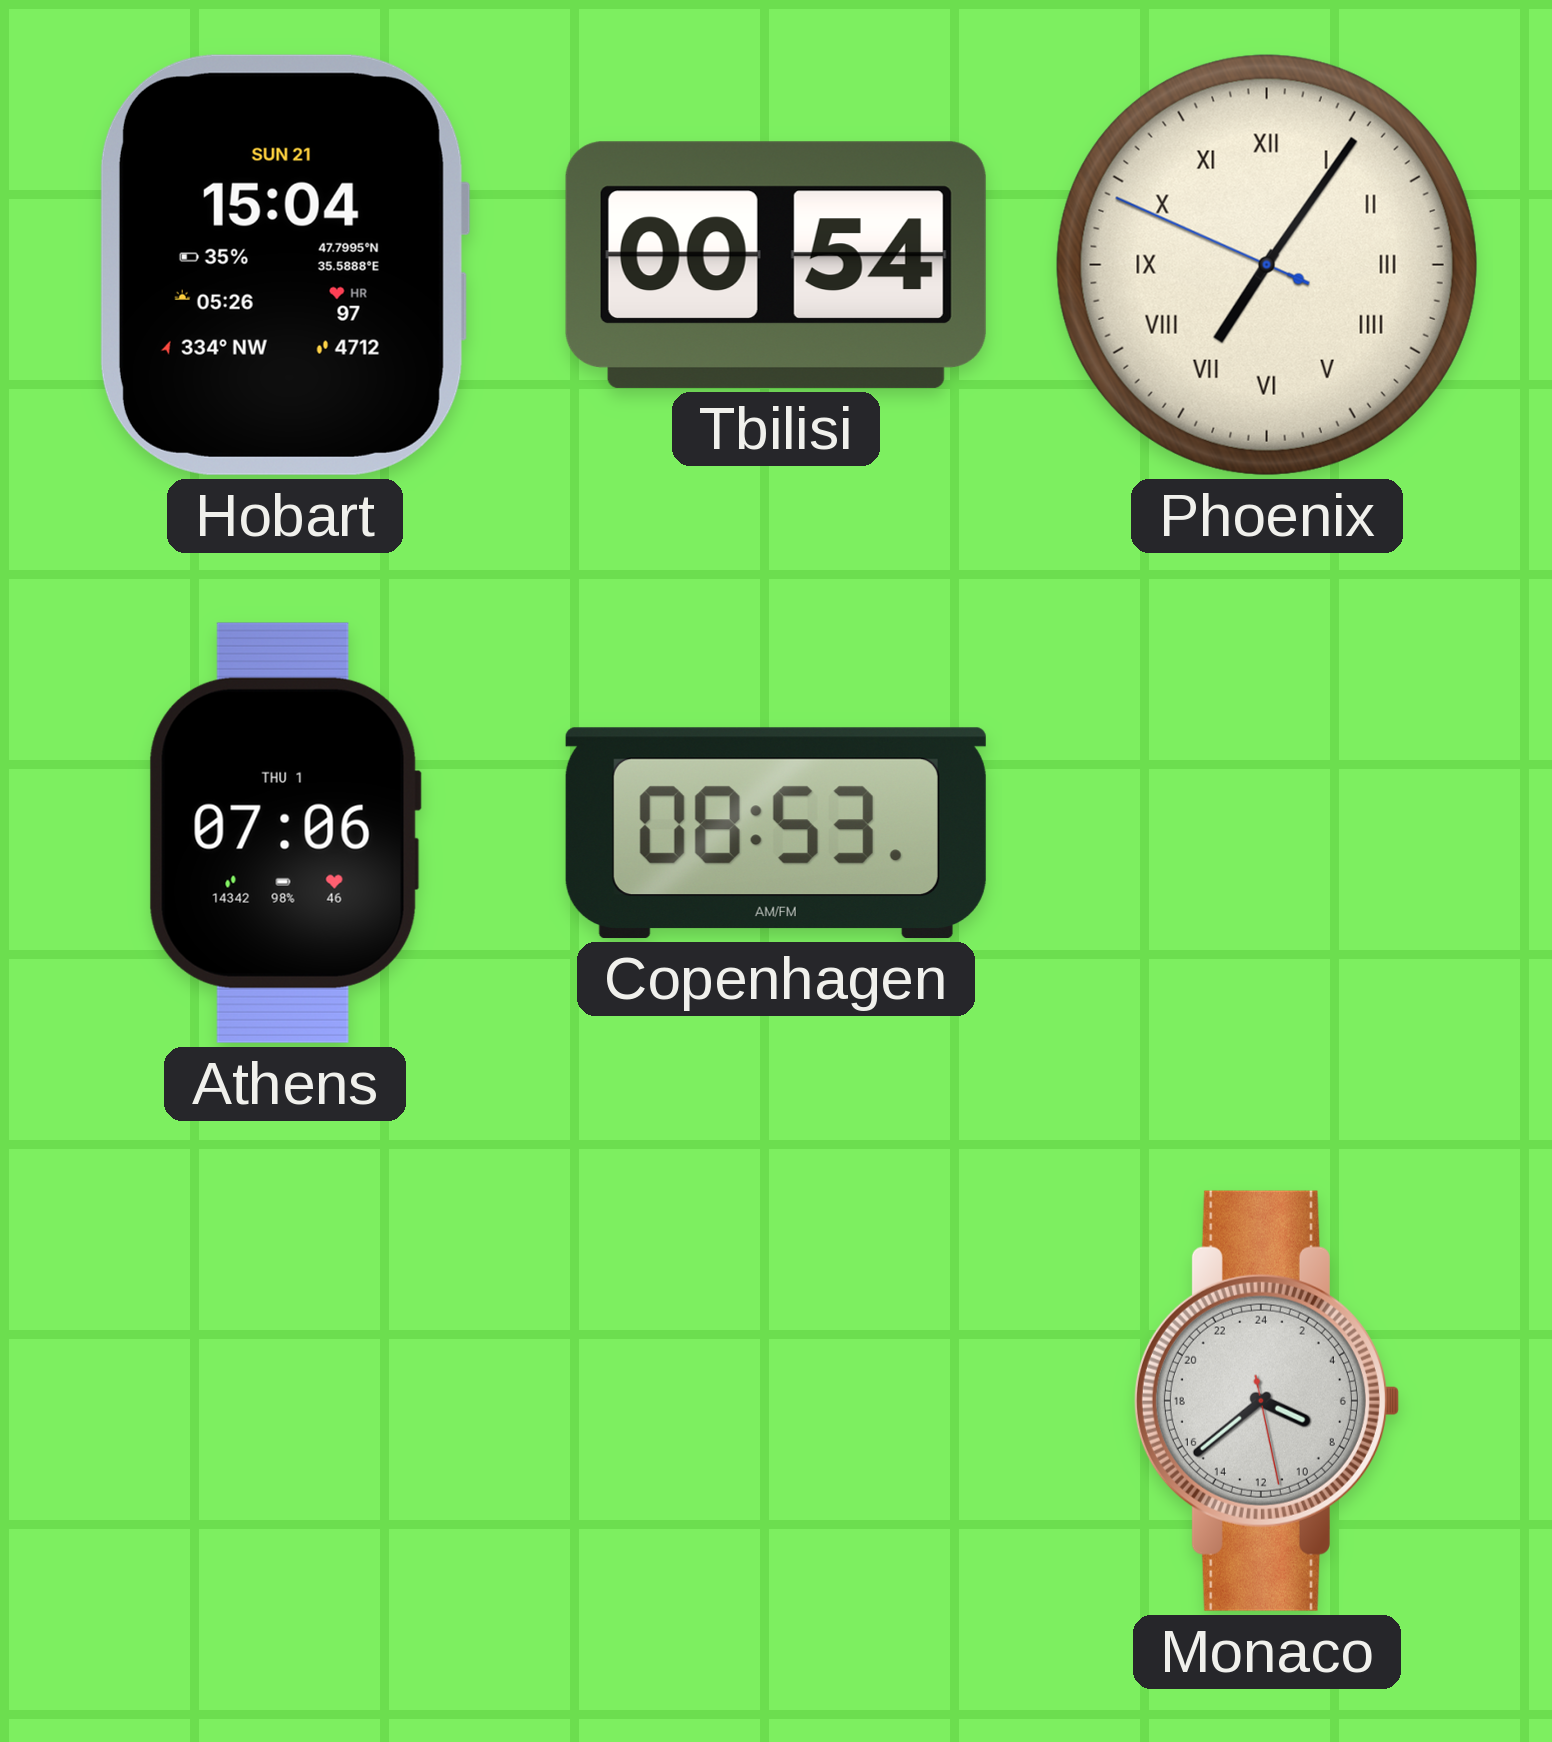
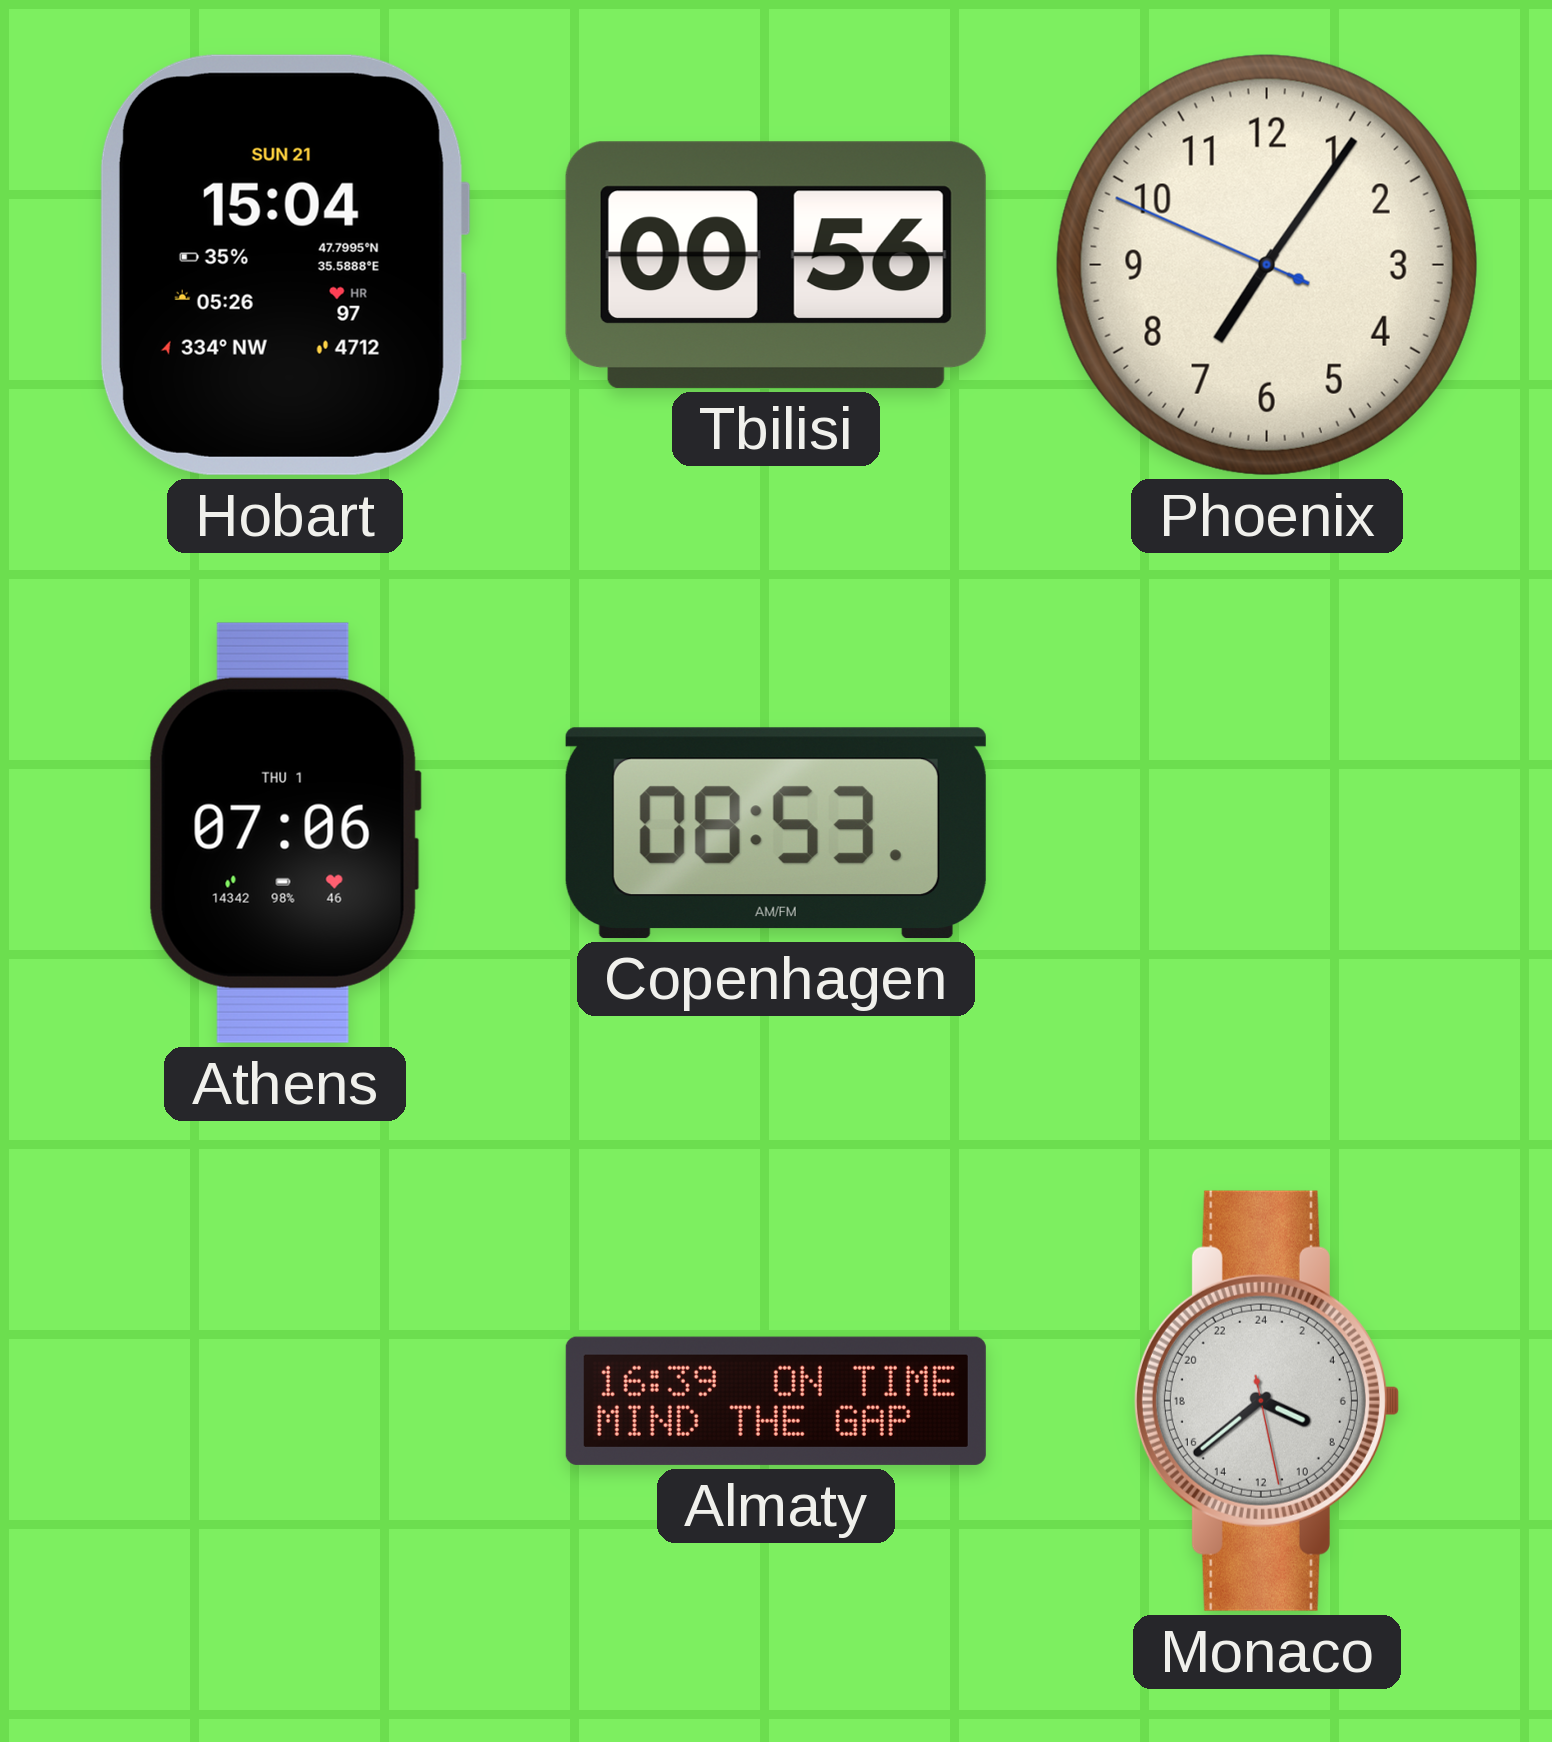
Tbilisi: 00:54 -> 00:56
Phoenix numerals: Roman -> Arabic
Almaty: none -> 16:39
